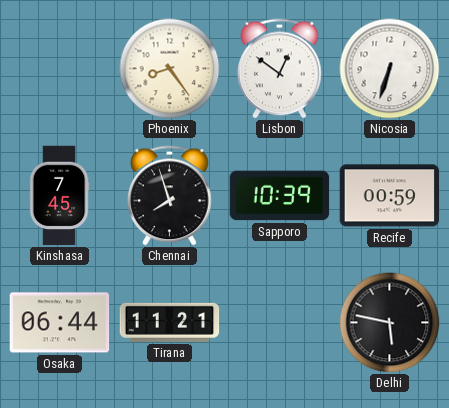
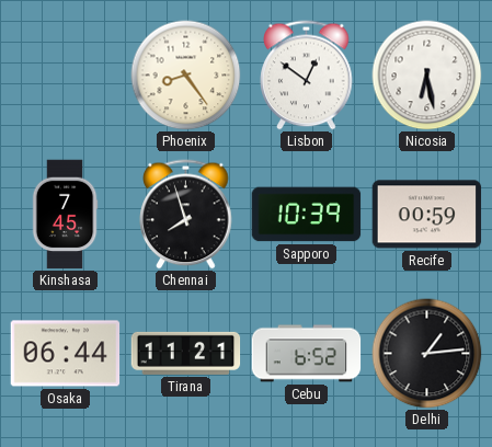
Nicosia: 6:33 -> 6:28
Cebu: none -> 6:52
Delhi: 5:47 -> 1:14
